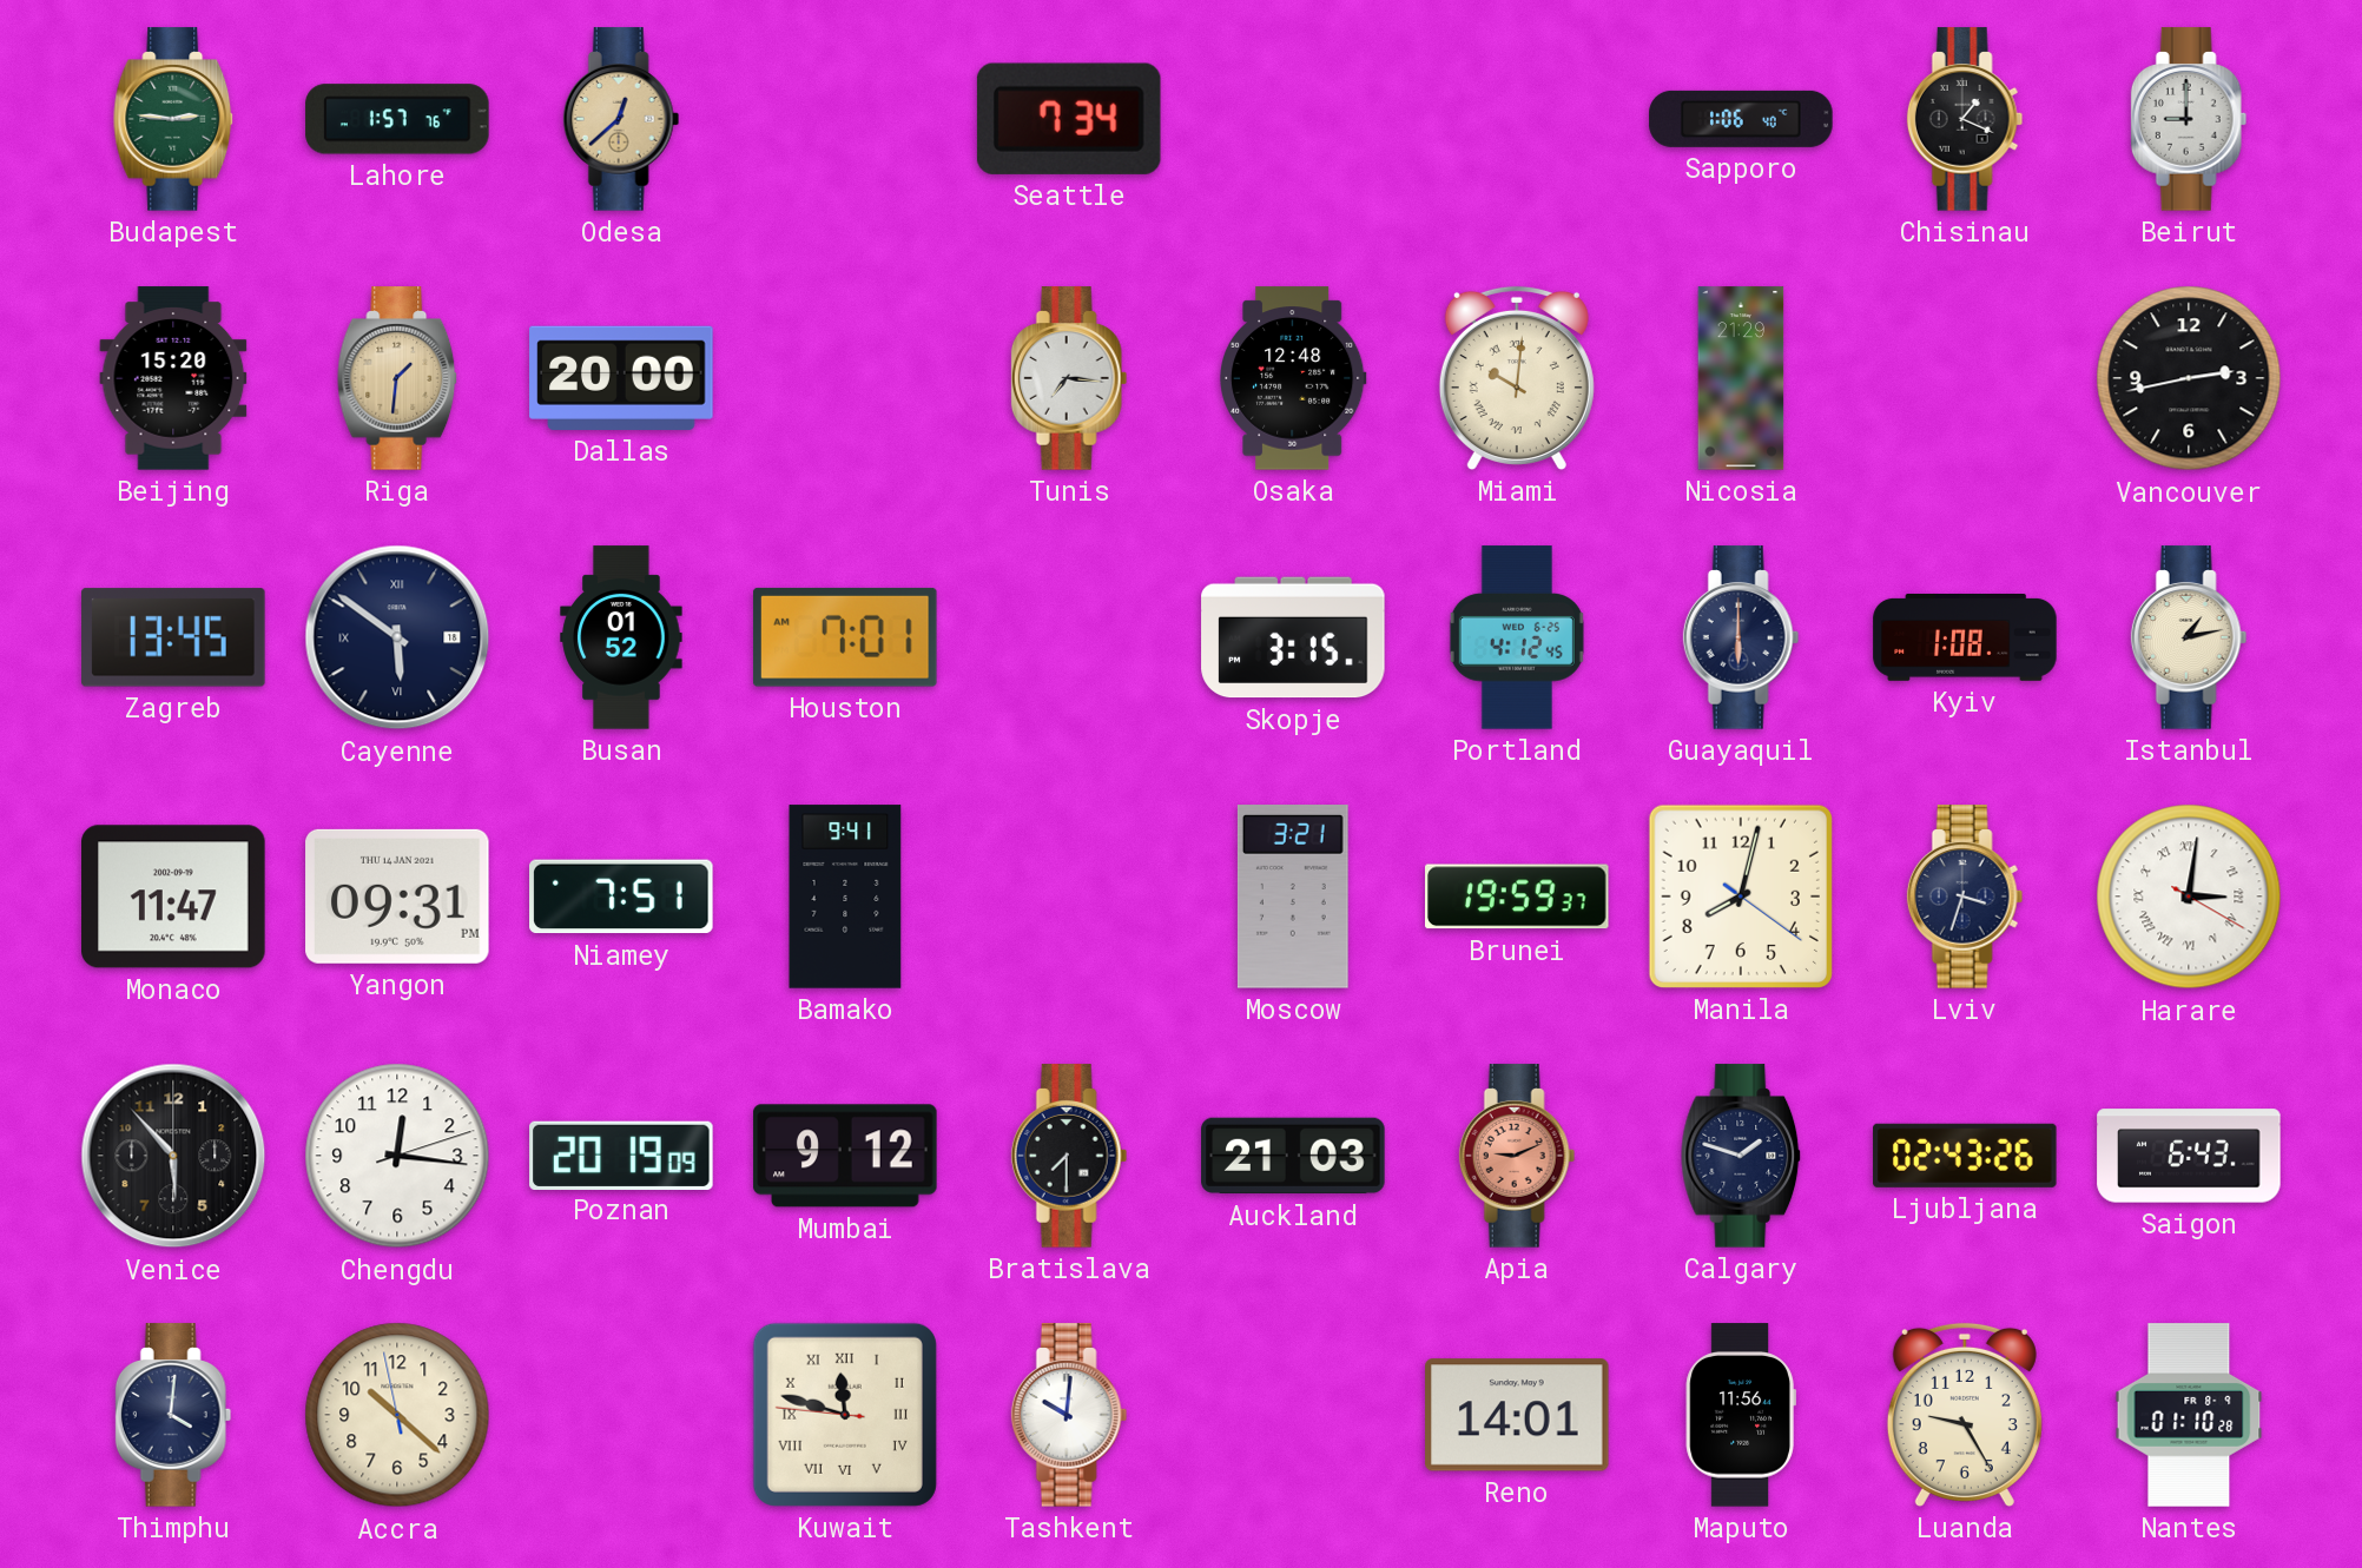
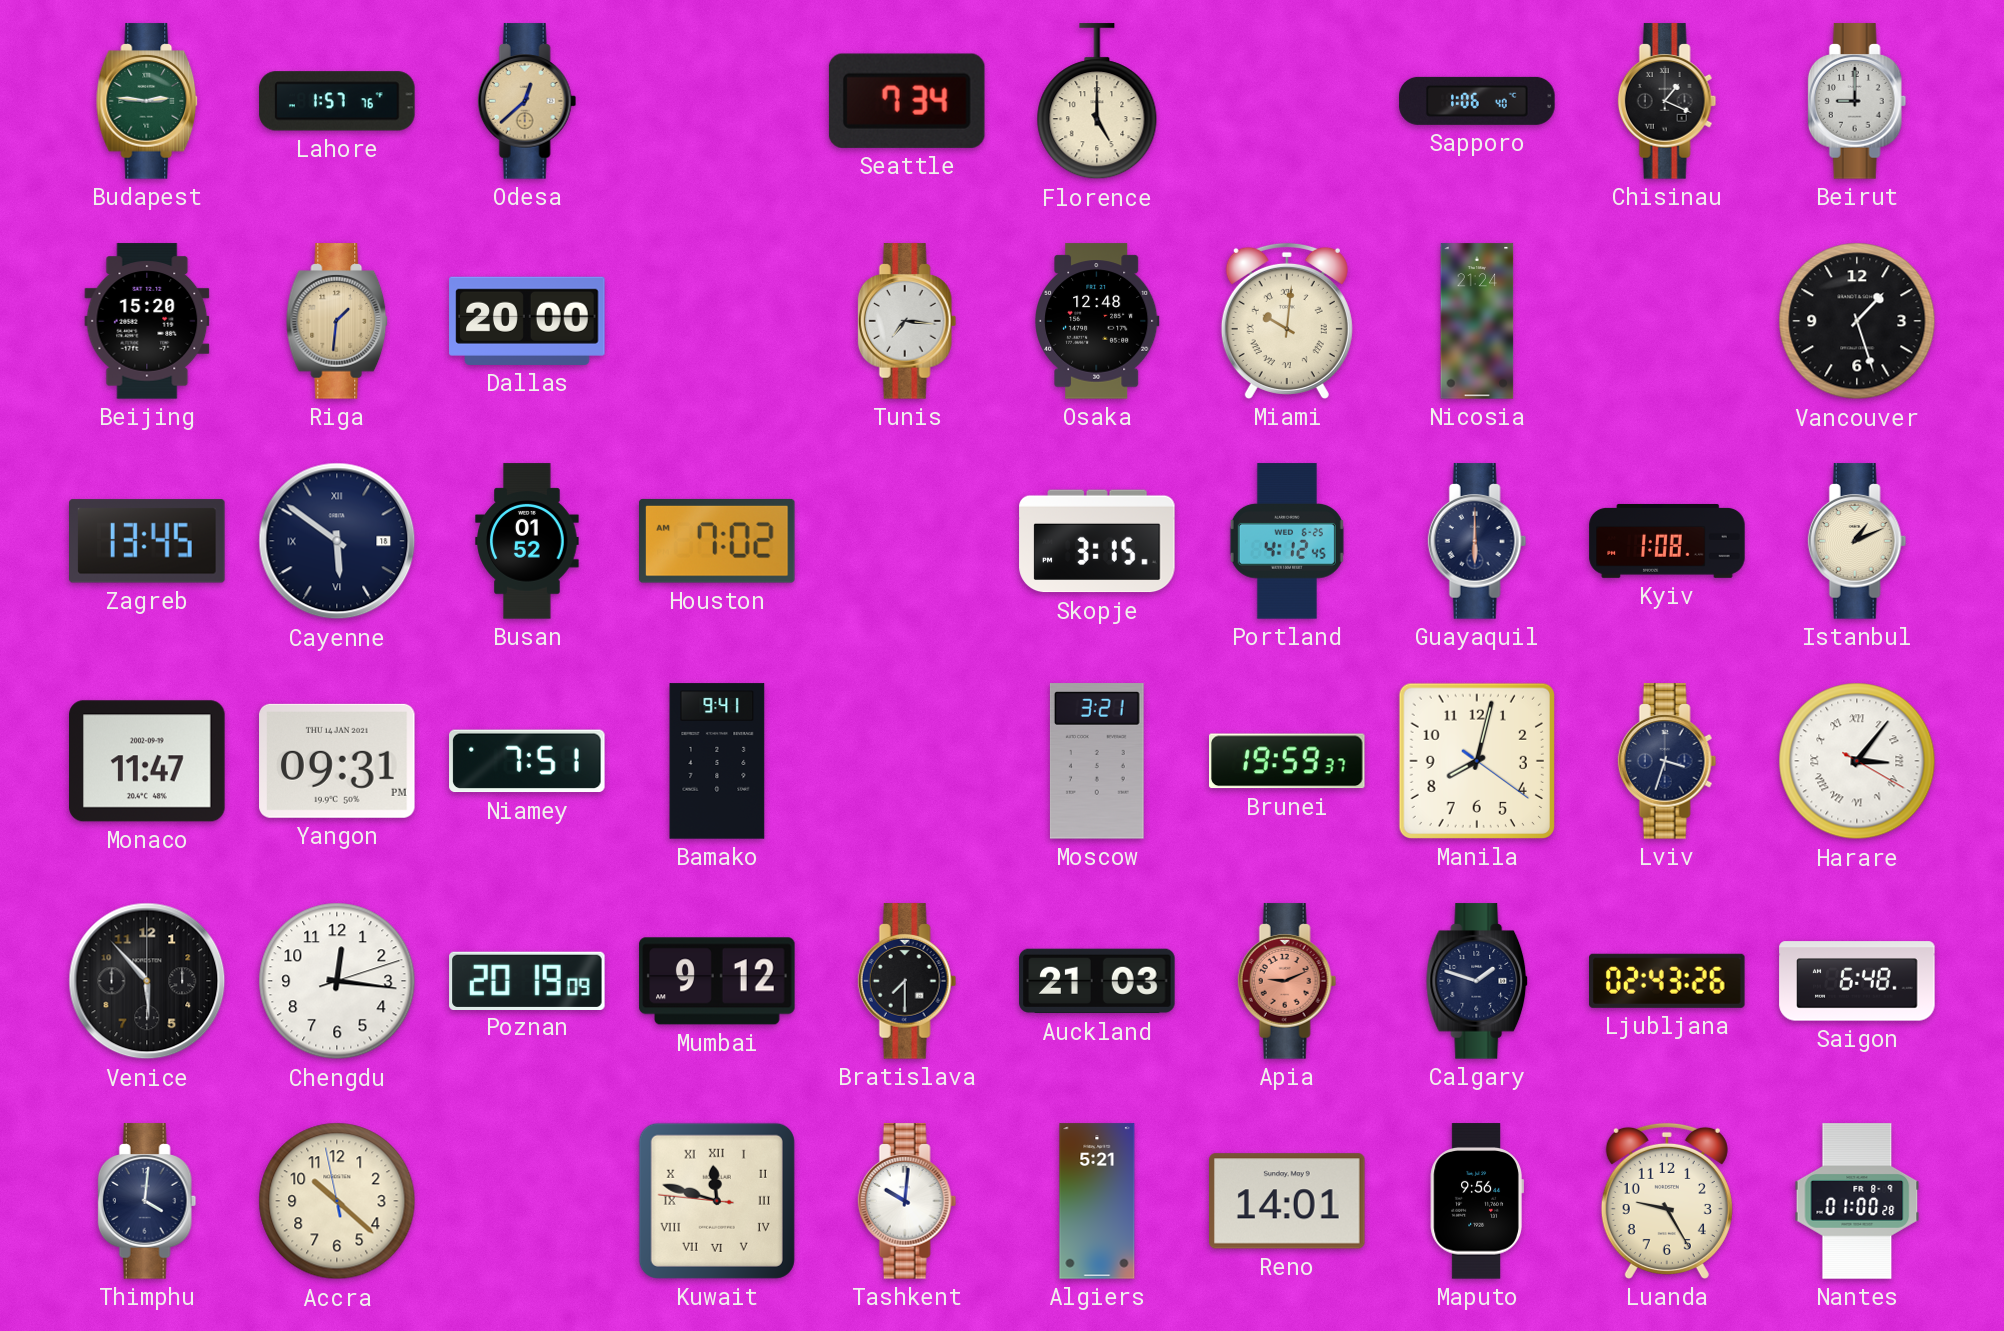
Florence: none -> 5:00
Nicosia: 21:29 -> 21:24
Vancouver: 2:43 -> 1:27
Houston: 7:01 -> 7:02
Istanbul: 1:13 -> 1:11
Harare: 3:01 -> 3:06
Saigon: 6:43 -> 6:48
Algiers: none -> 5:21
Maputo: 11:56 -> 9:56
Nantes: 01:10 -> 01:00
